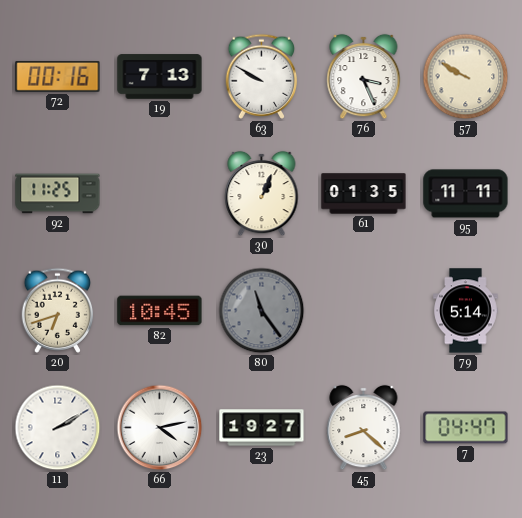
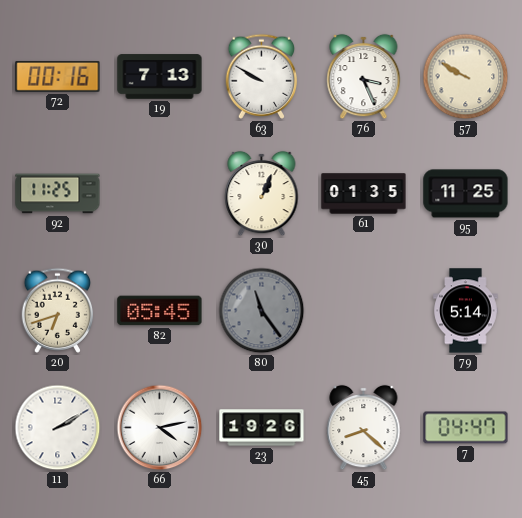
95: 11:11 -> 11:25
82: 10:45 -> 05:45
23: 19:27 -> 19:26
